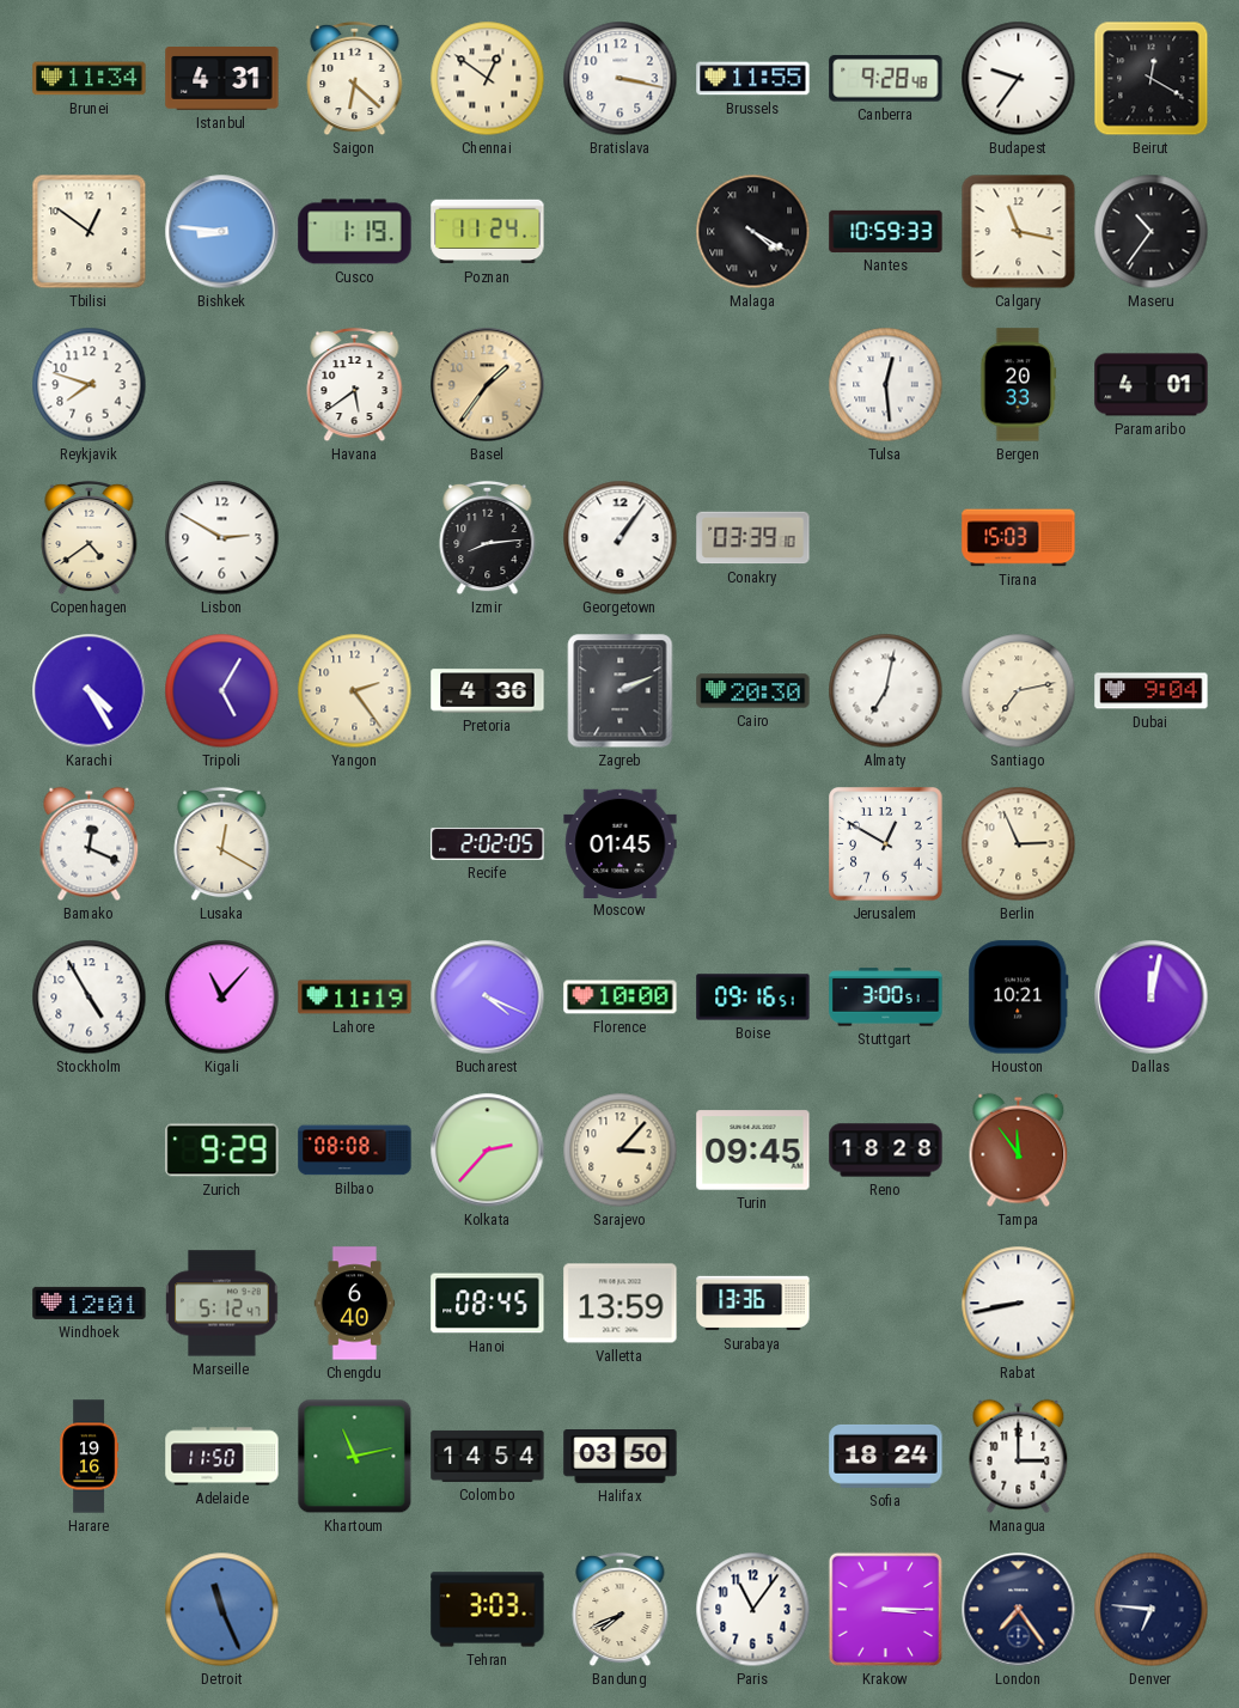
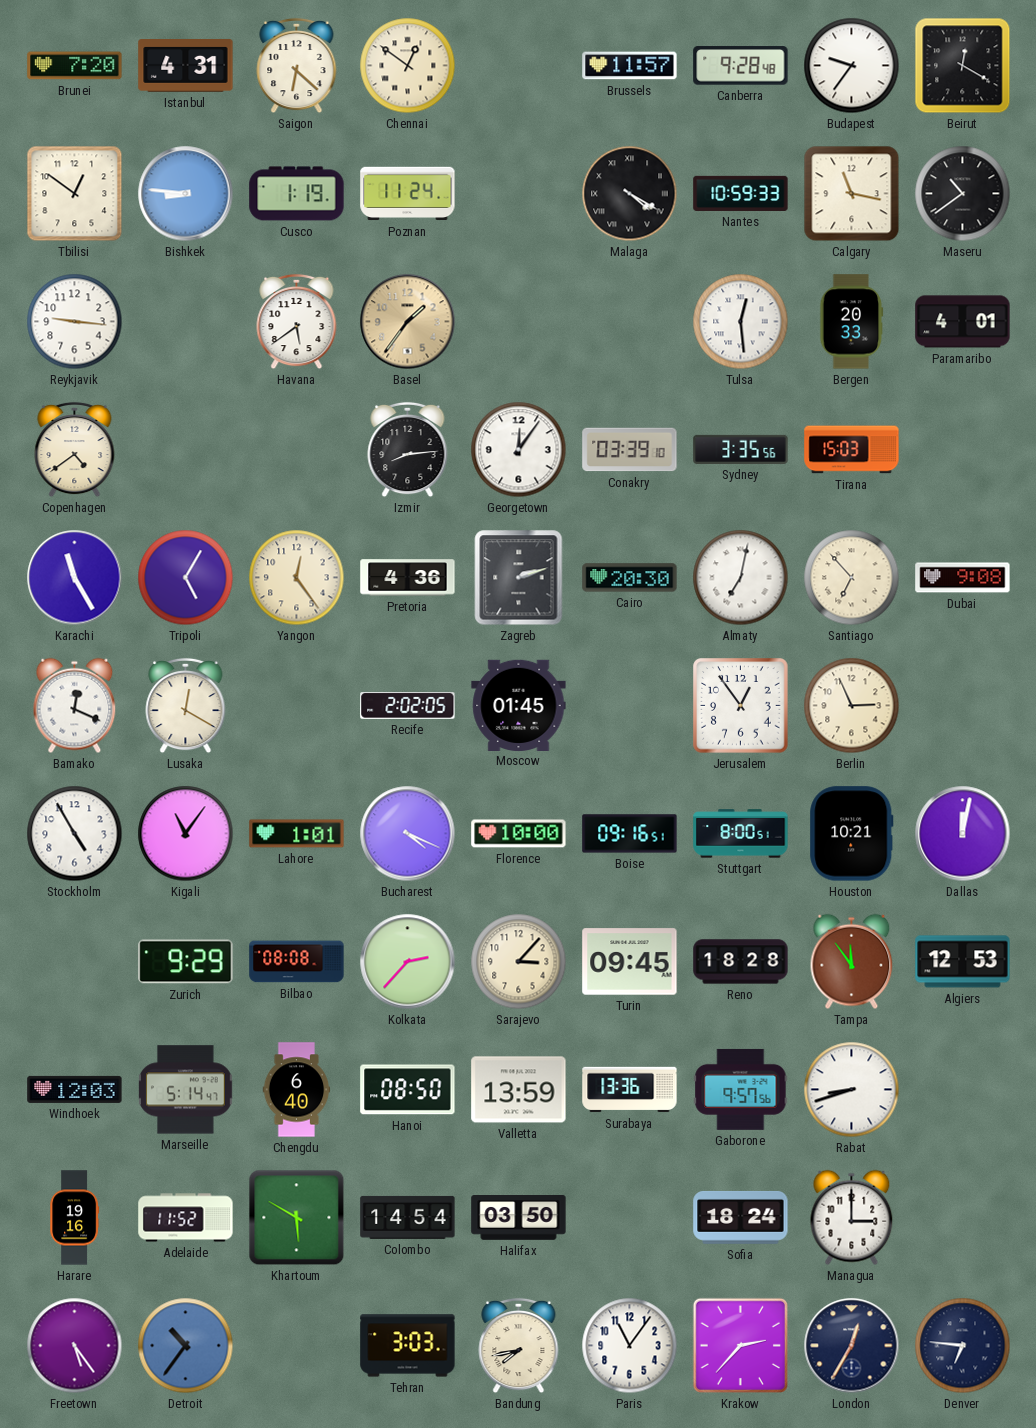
Brunei: 11:34 -> 7:20
Bratislava: 3:17 -> none
Brussels: 11:55 -> 11:57
Maseru: 10:36 -> 10:39
Reykjavik: 7:48 -> 9:16
Lisbon: 2:50 -> none
Georgetown: 1:06 -> 12:06
Sydney: none -> 3:35
Karachi: 4:25 -> 11:25
Yangon: 2:24 -> 12:24
Zagreb: 2:11 -> 2:12
Santiago: 7:13 -> 6:53
Dubai: 9:04 -> 9:08
Jerusalem: 12:50 -> 12:54
Kigali: 11:07 -> 11:06
Lahore: 11:19 -> 1:01
Stuttgart: 3:00 -> 8:00
Algiers: none -> 12:53
Windhoek: 12:01 -> 12:03
Marseille: 5:12 -> 5:14
Hanoi: 08:45 -> 08:50
Gaborone: none -> 9:57
Rabat: 8:43 -> 8:42
Adelaide: 11:50 -> 11:52
Khartoum: 11:13 -> 5:50
Freetown: none -> 5:24
Detroit: 11:26 -> 10:36
Bandung: 7:41 -> 7:43
Krakow: 3:15 -> 2:37
London: 7:24 -> 12:35
